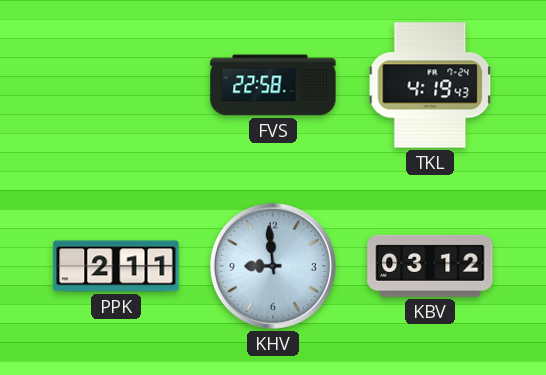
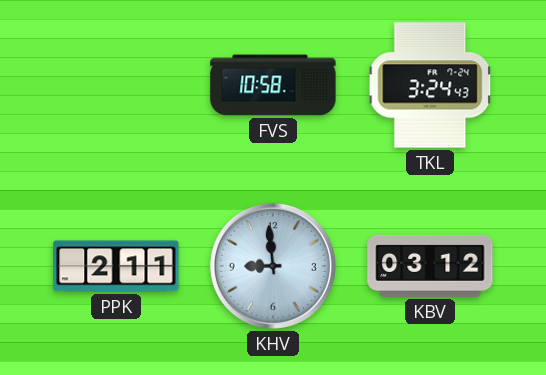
FVS: 22:58 -> 10:58
TKL: 4:19 -> 3:24
